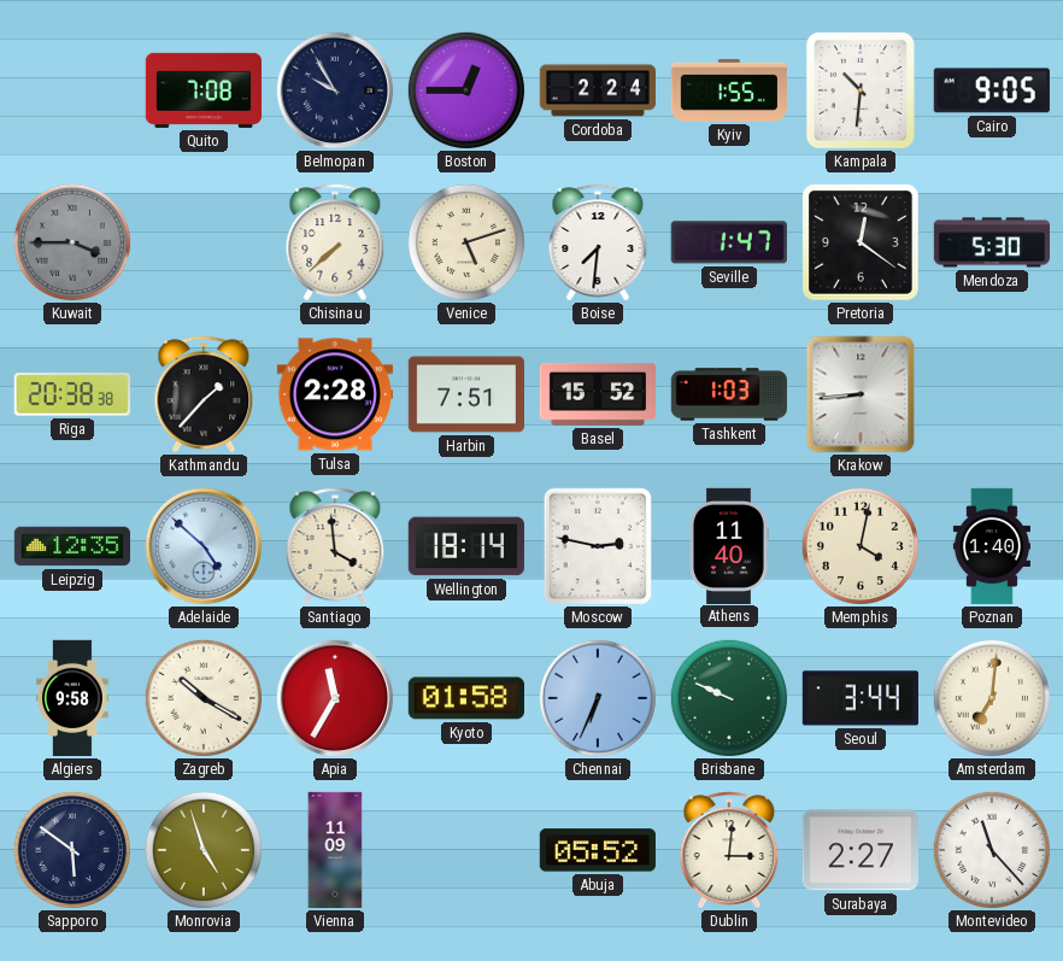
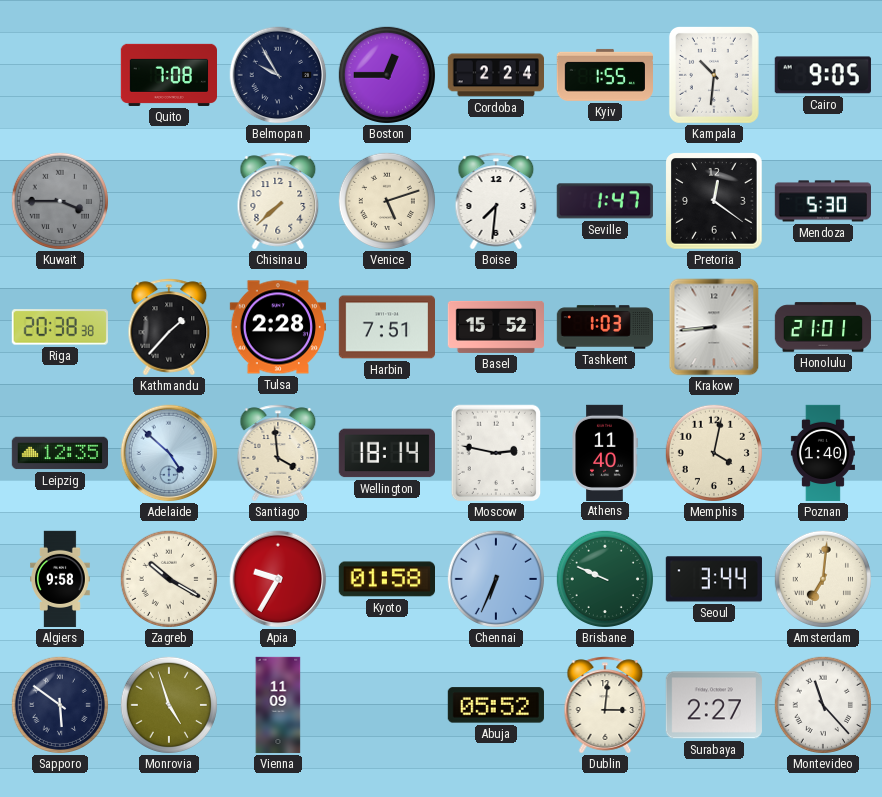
Honolulu: none -> 21:01
Apia: 11:35 -> 9:35
